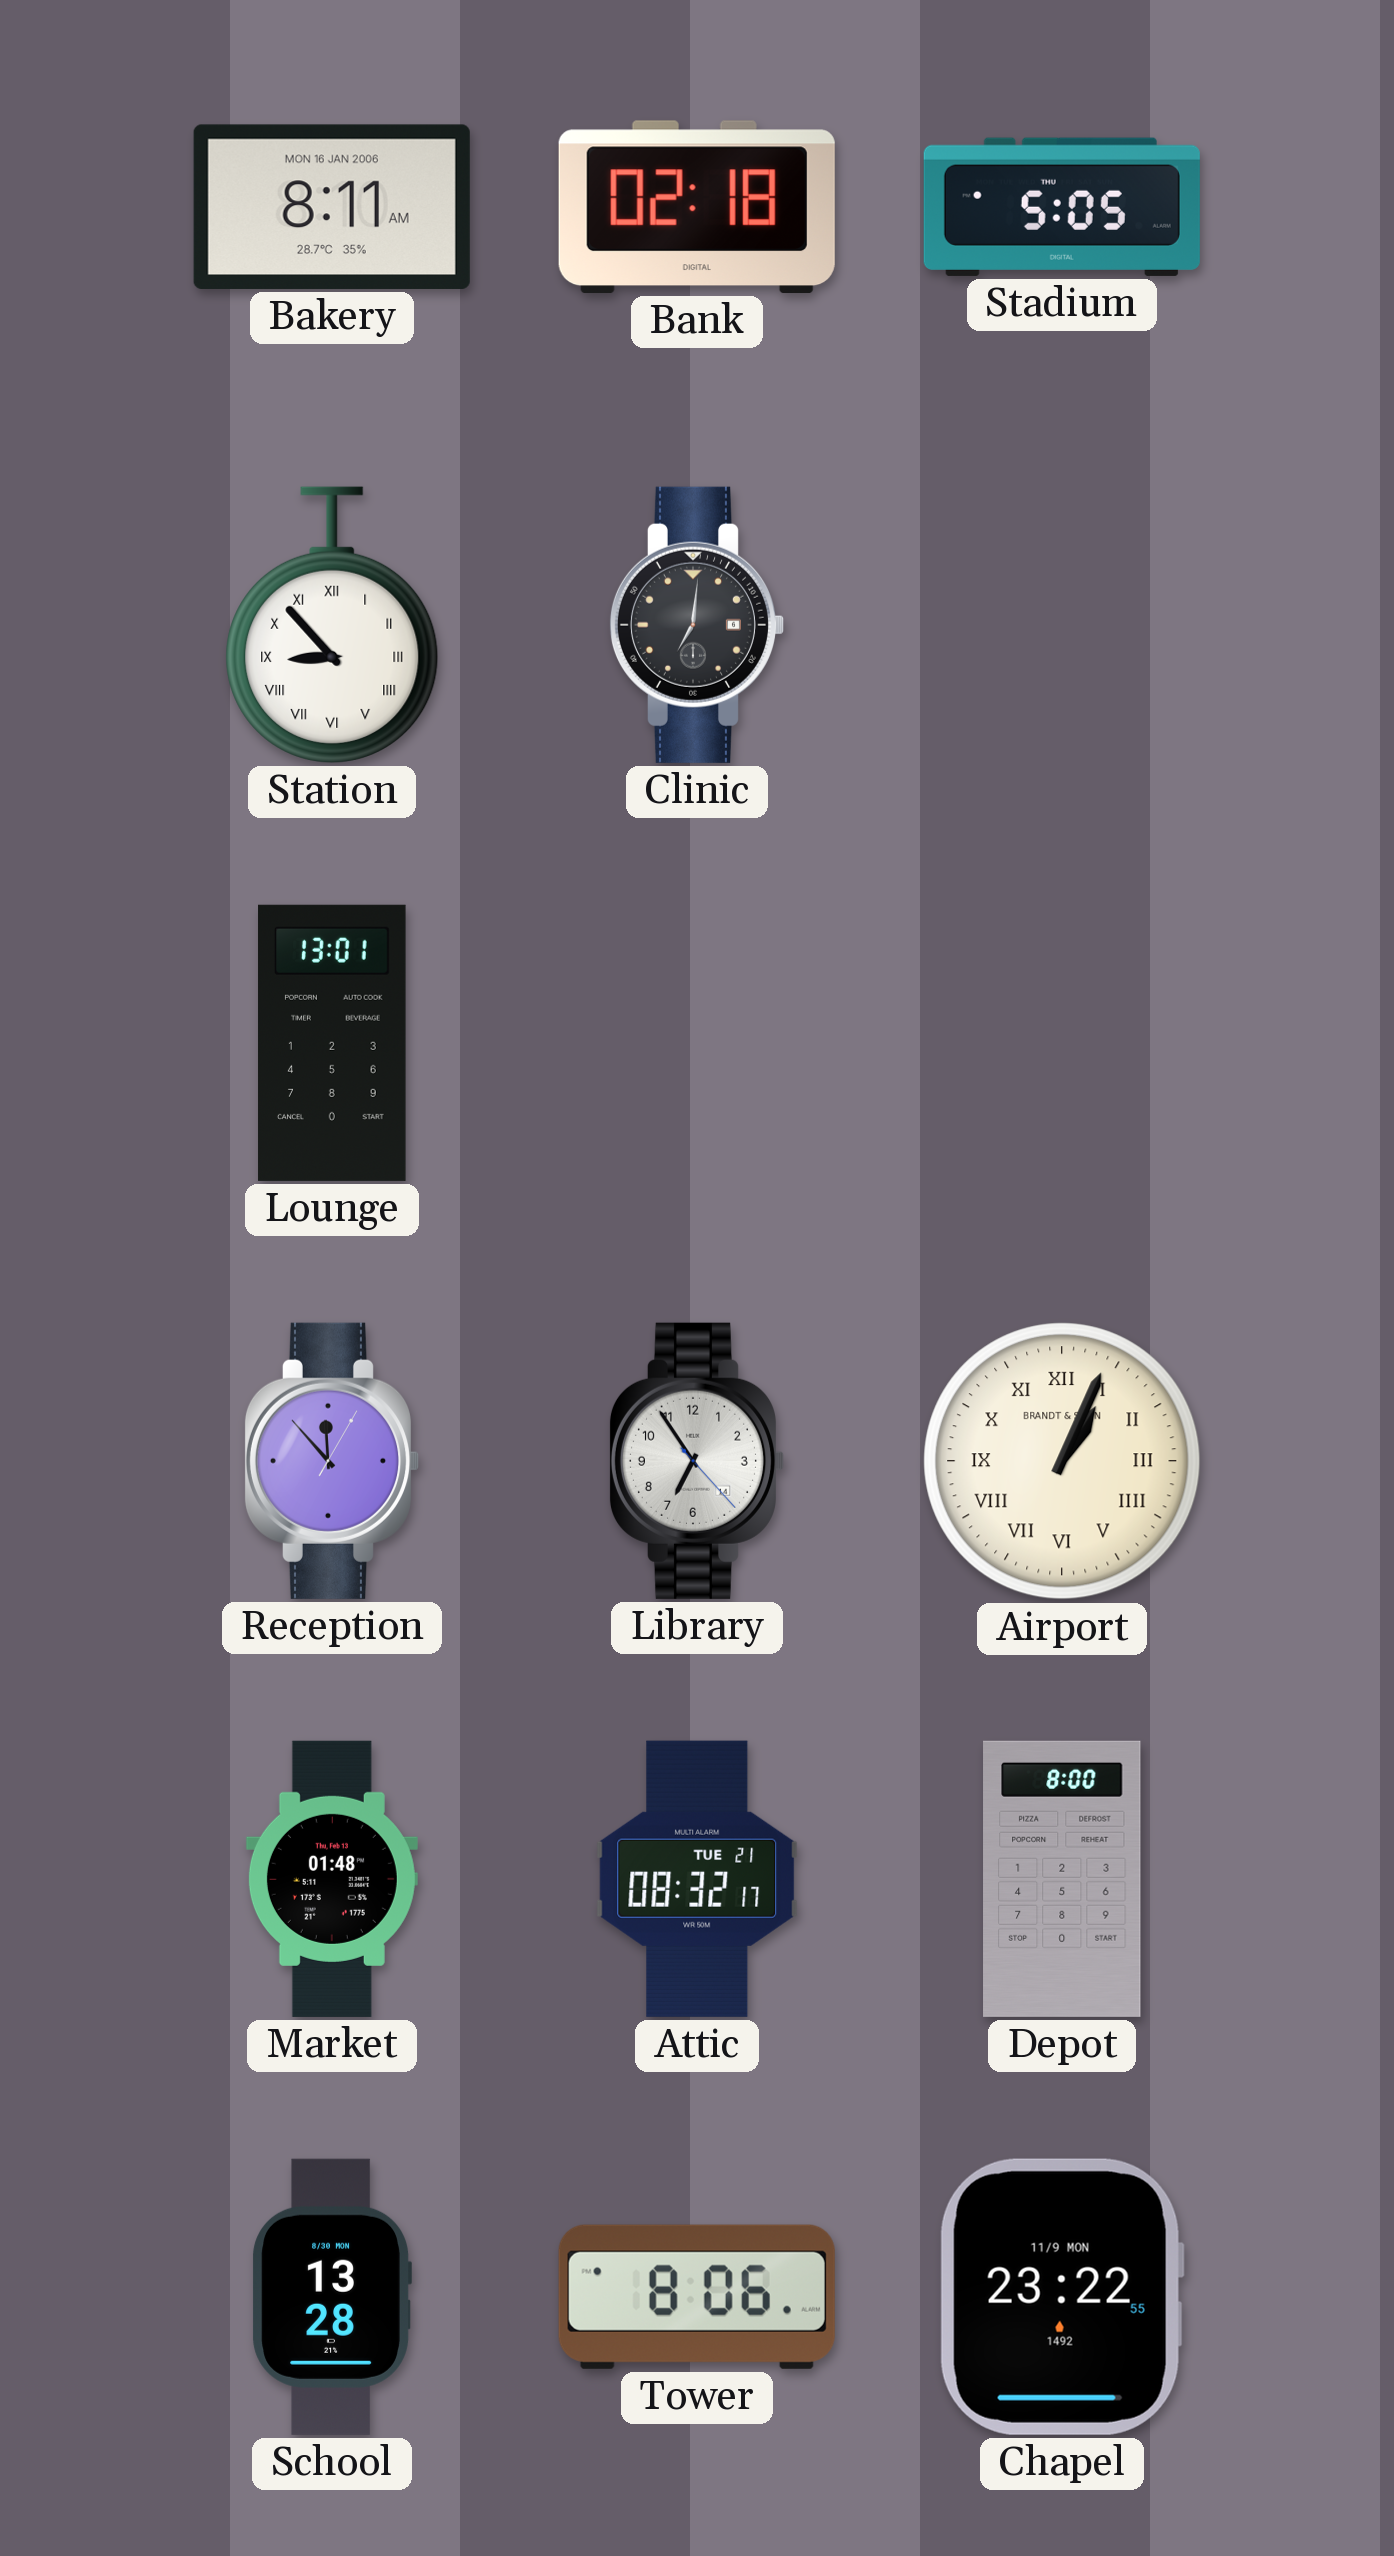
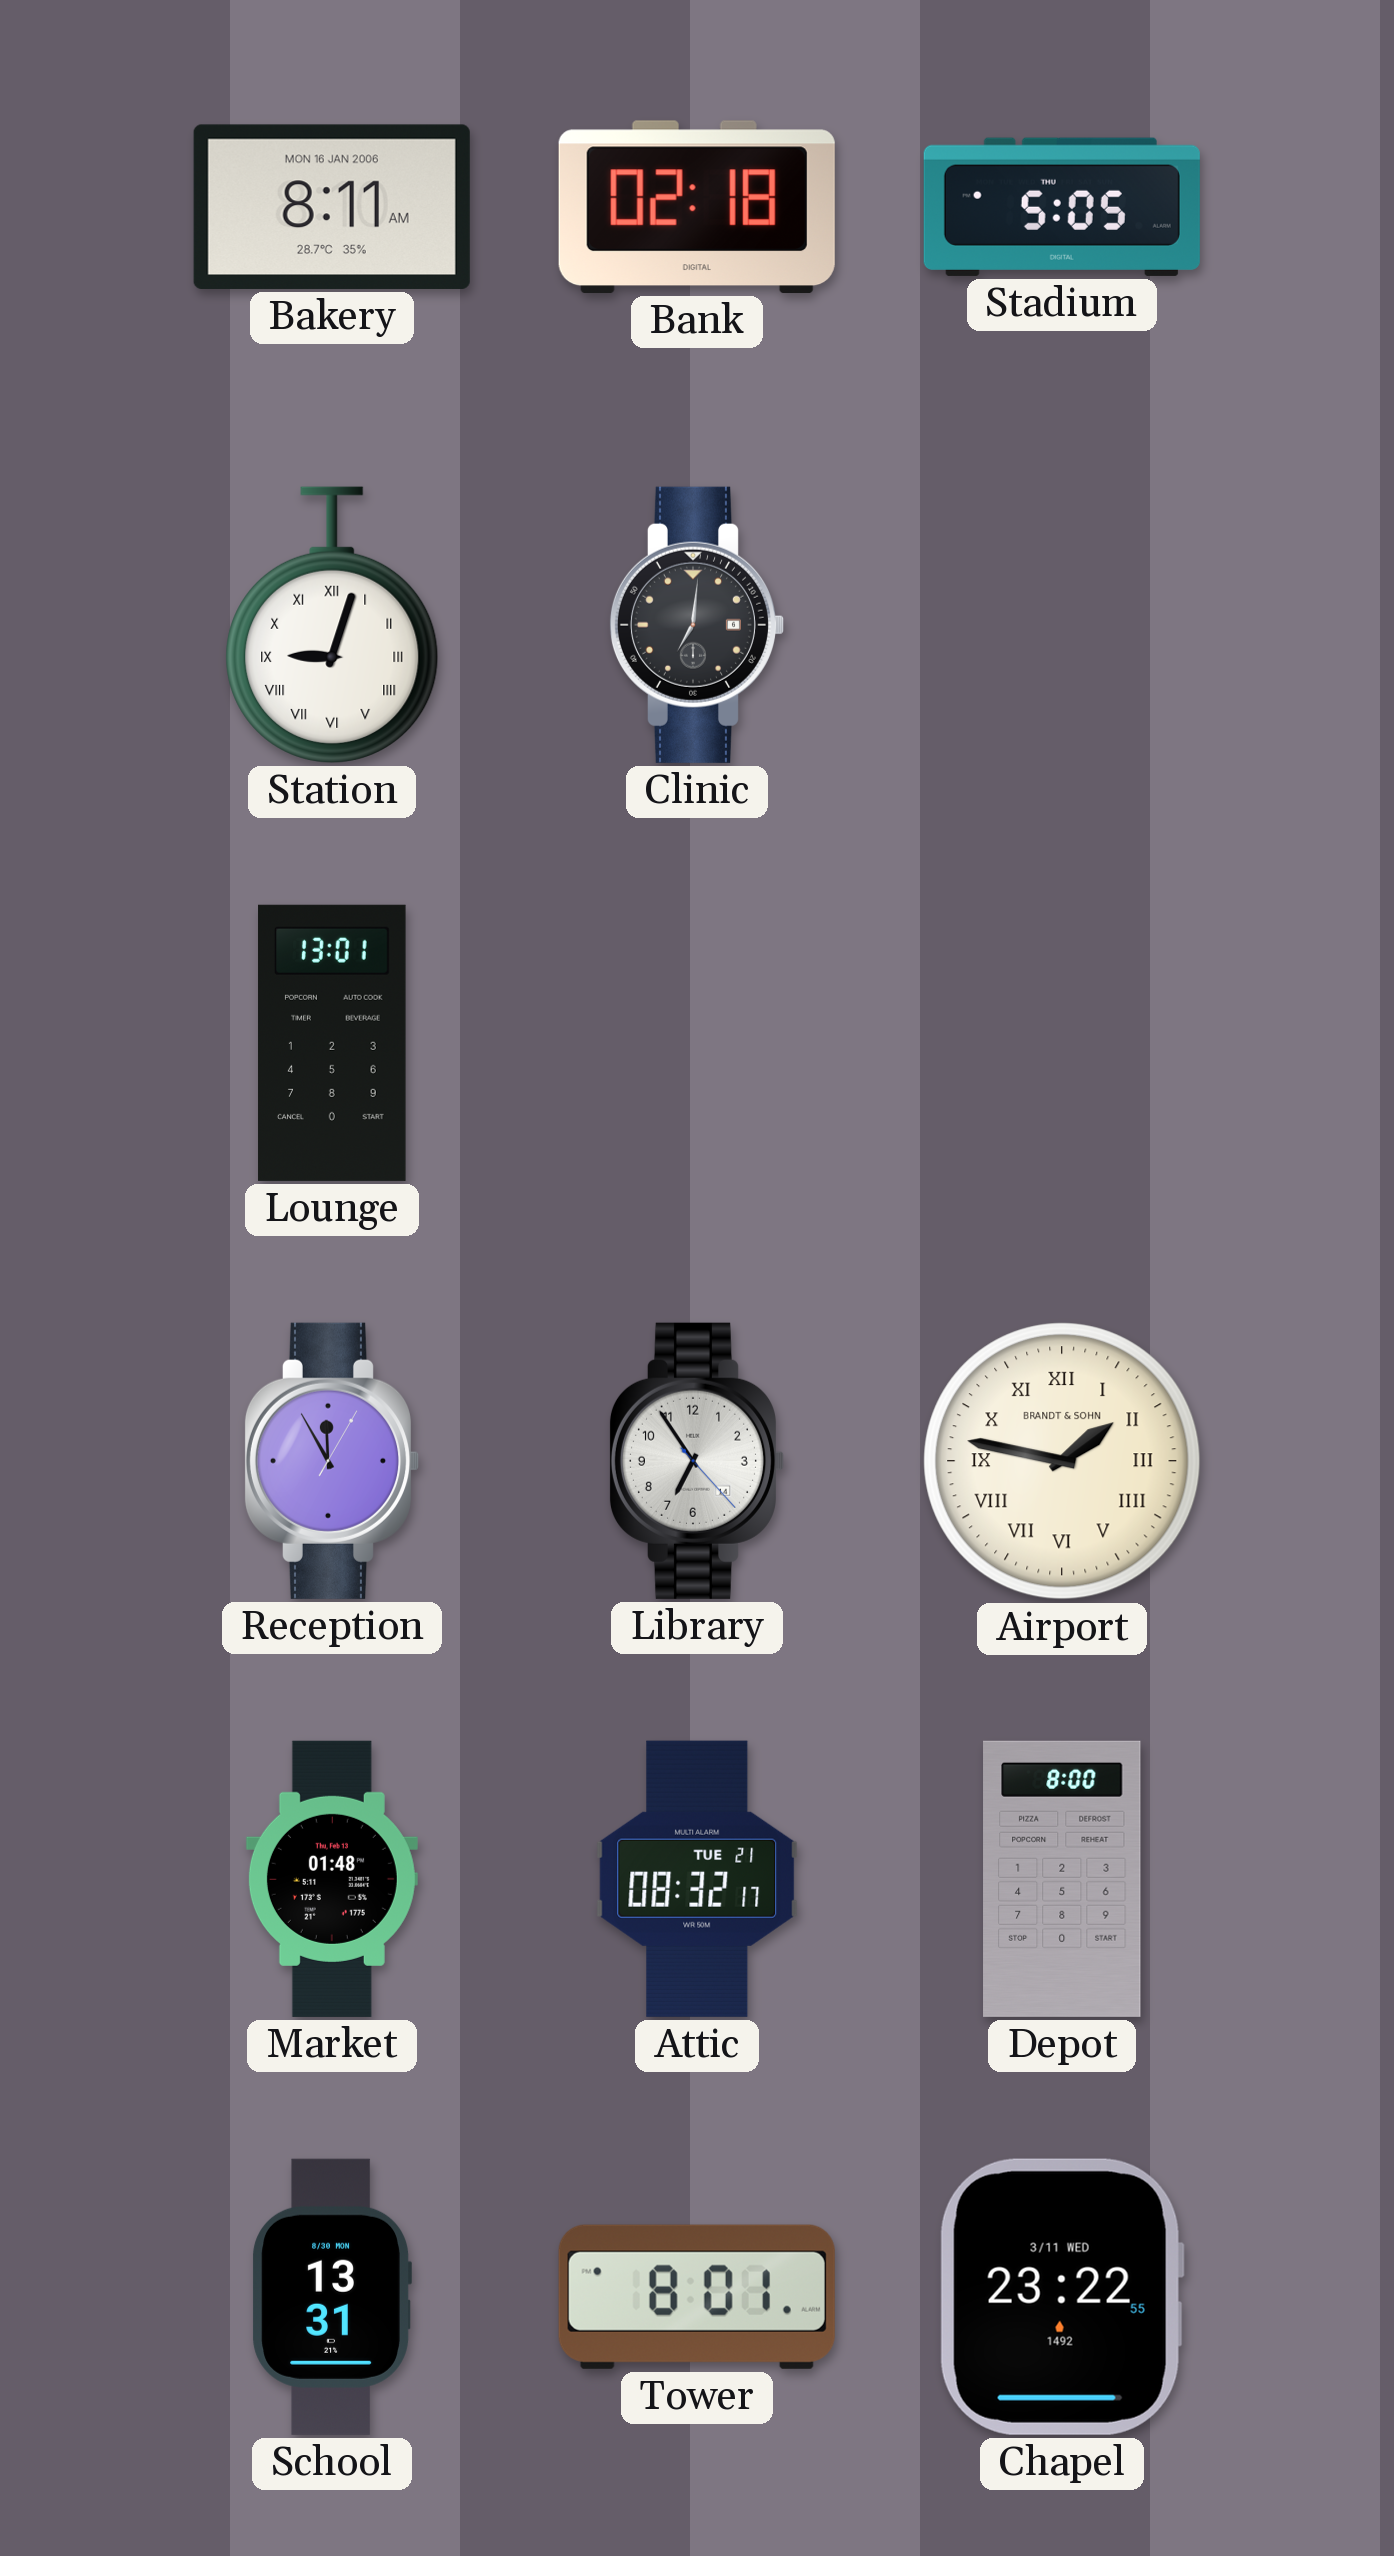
Station: 8:53 -> 9:03
Reception: 11:53 -> 11:55
Airport: 1:04 -> 1:47
School: 13:28 -> 13:31
Tower: 8:06 -> 8:01
Chapel date: 11/9 MON -> 3/11 WED
